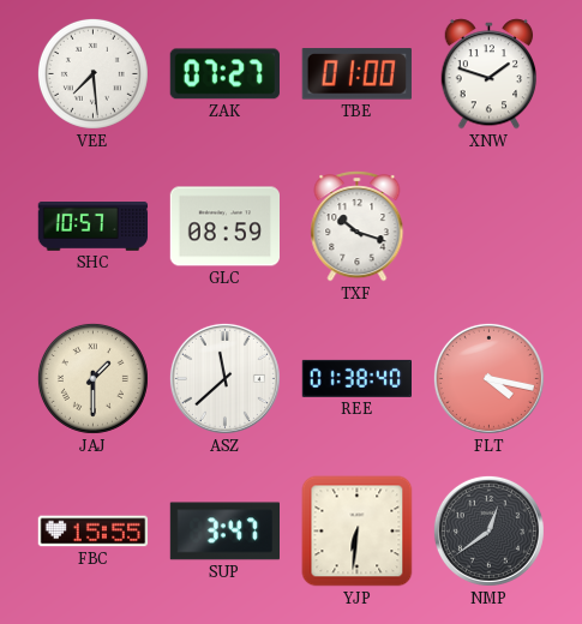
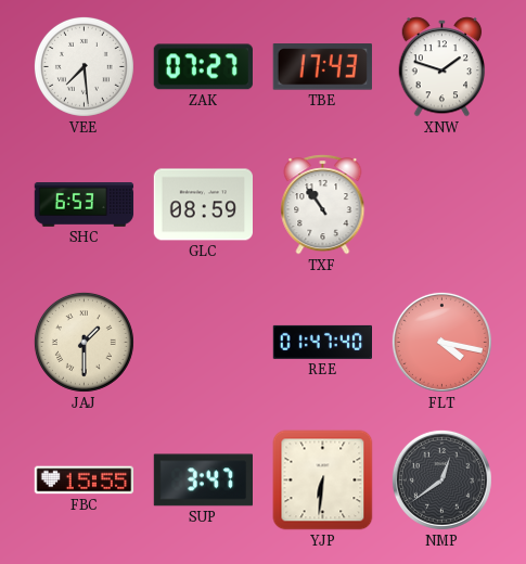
TBE: 01:00 -> 17:43
SHC: 10:57 -> 6:53
TXF: 10:18 -> 10:54
ASZ: 11:38 -> none
REE: 01:38 -> 01:47
